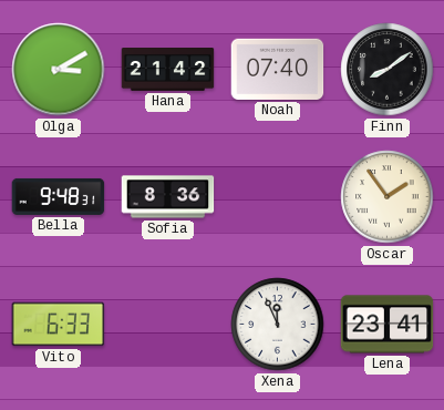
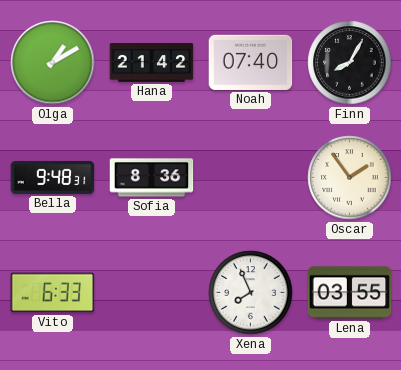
Olga: 3:10 -> 1:10
Finn: 8:09 -> 8:05
Xena: 11:56 -> 7:56
Lena: 23:41 -> 03:55
